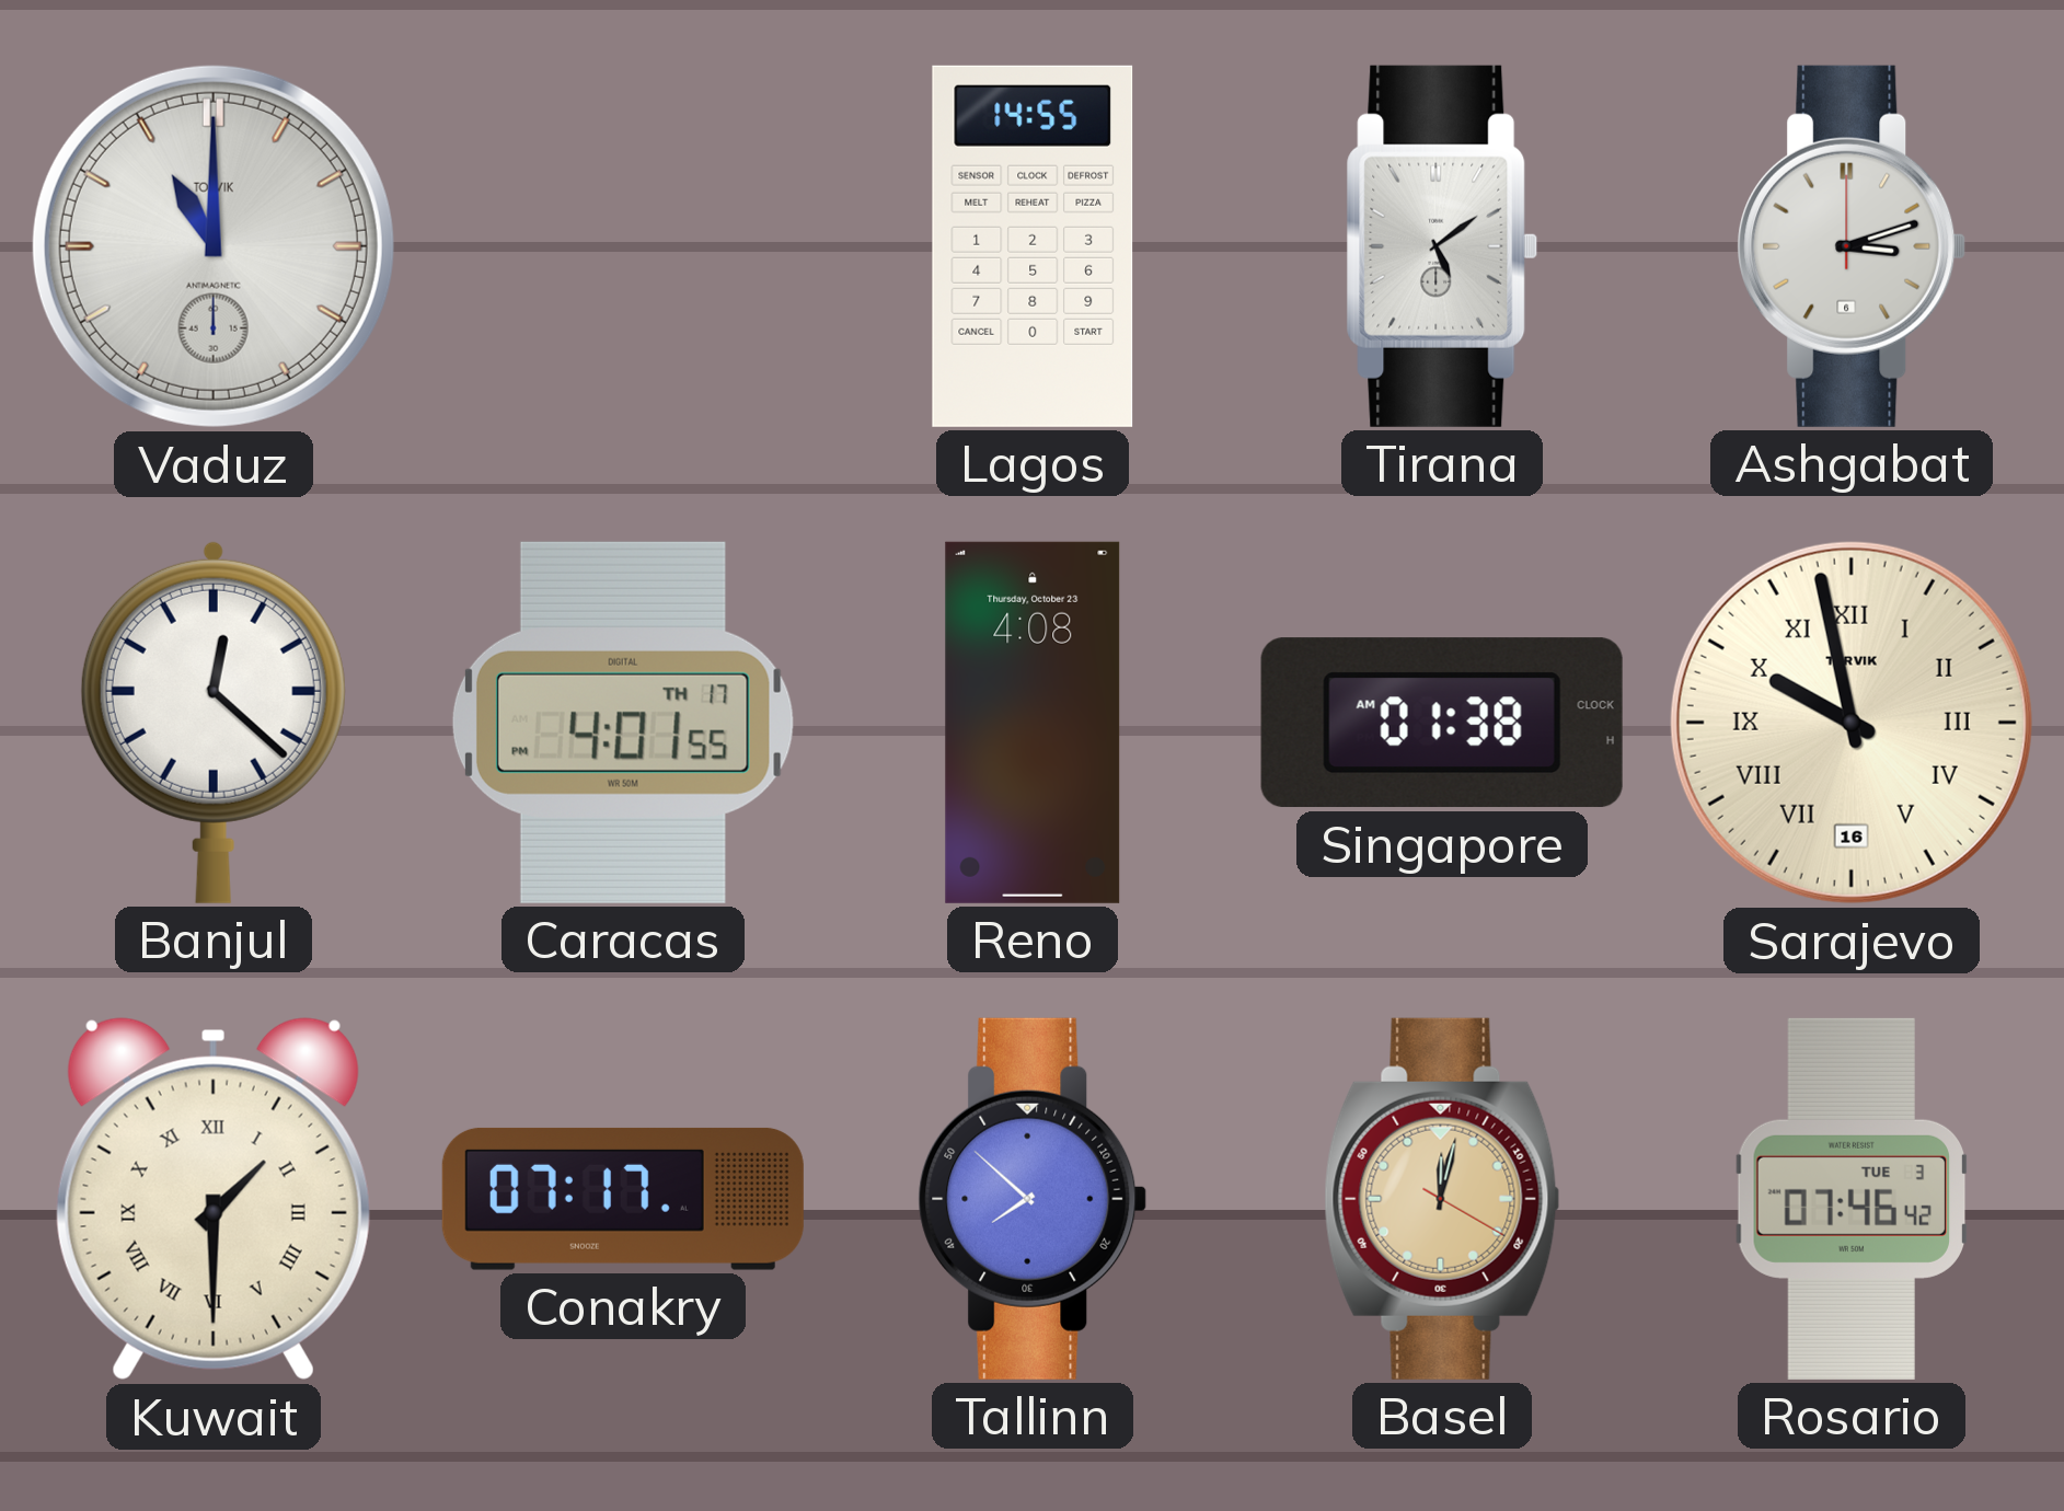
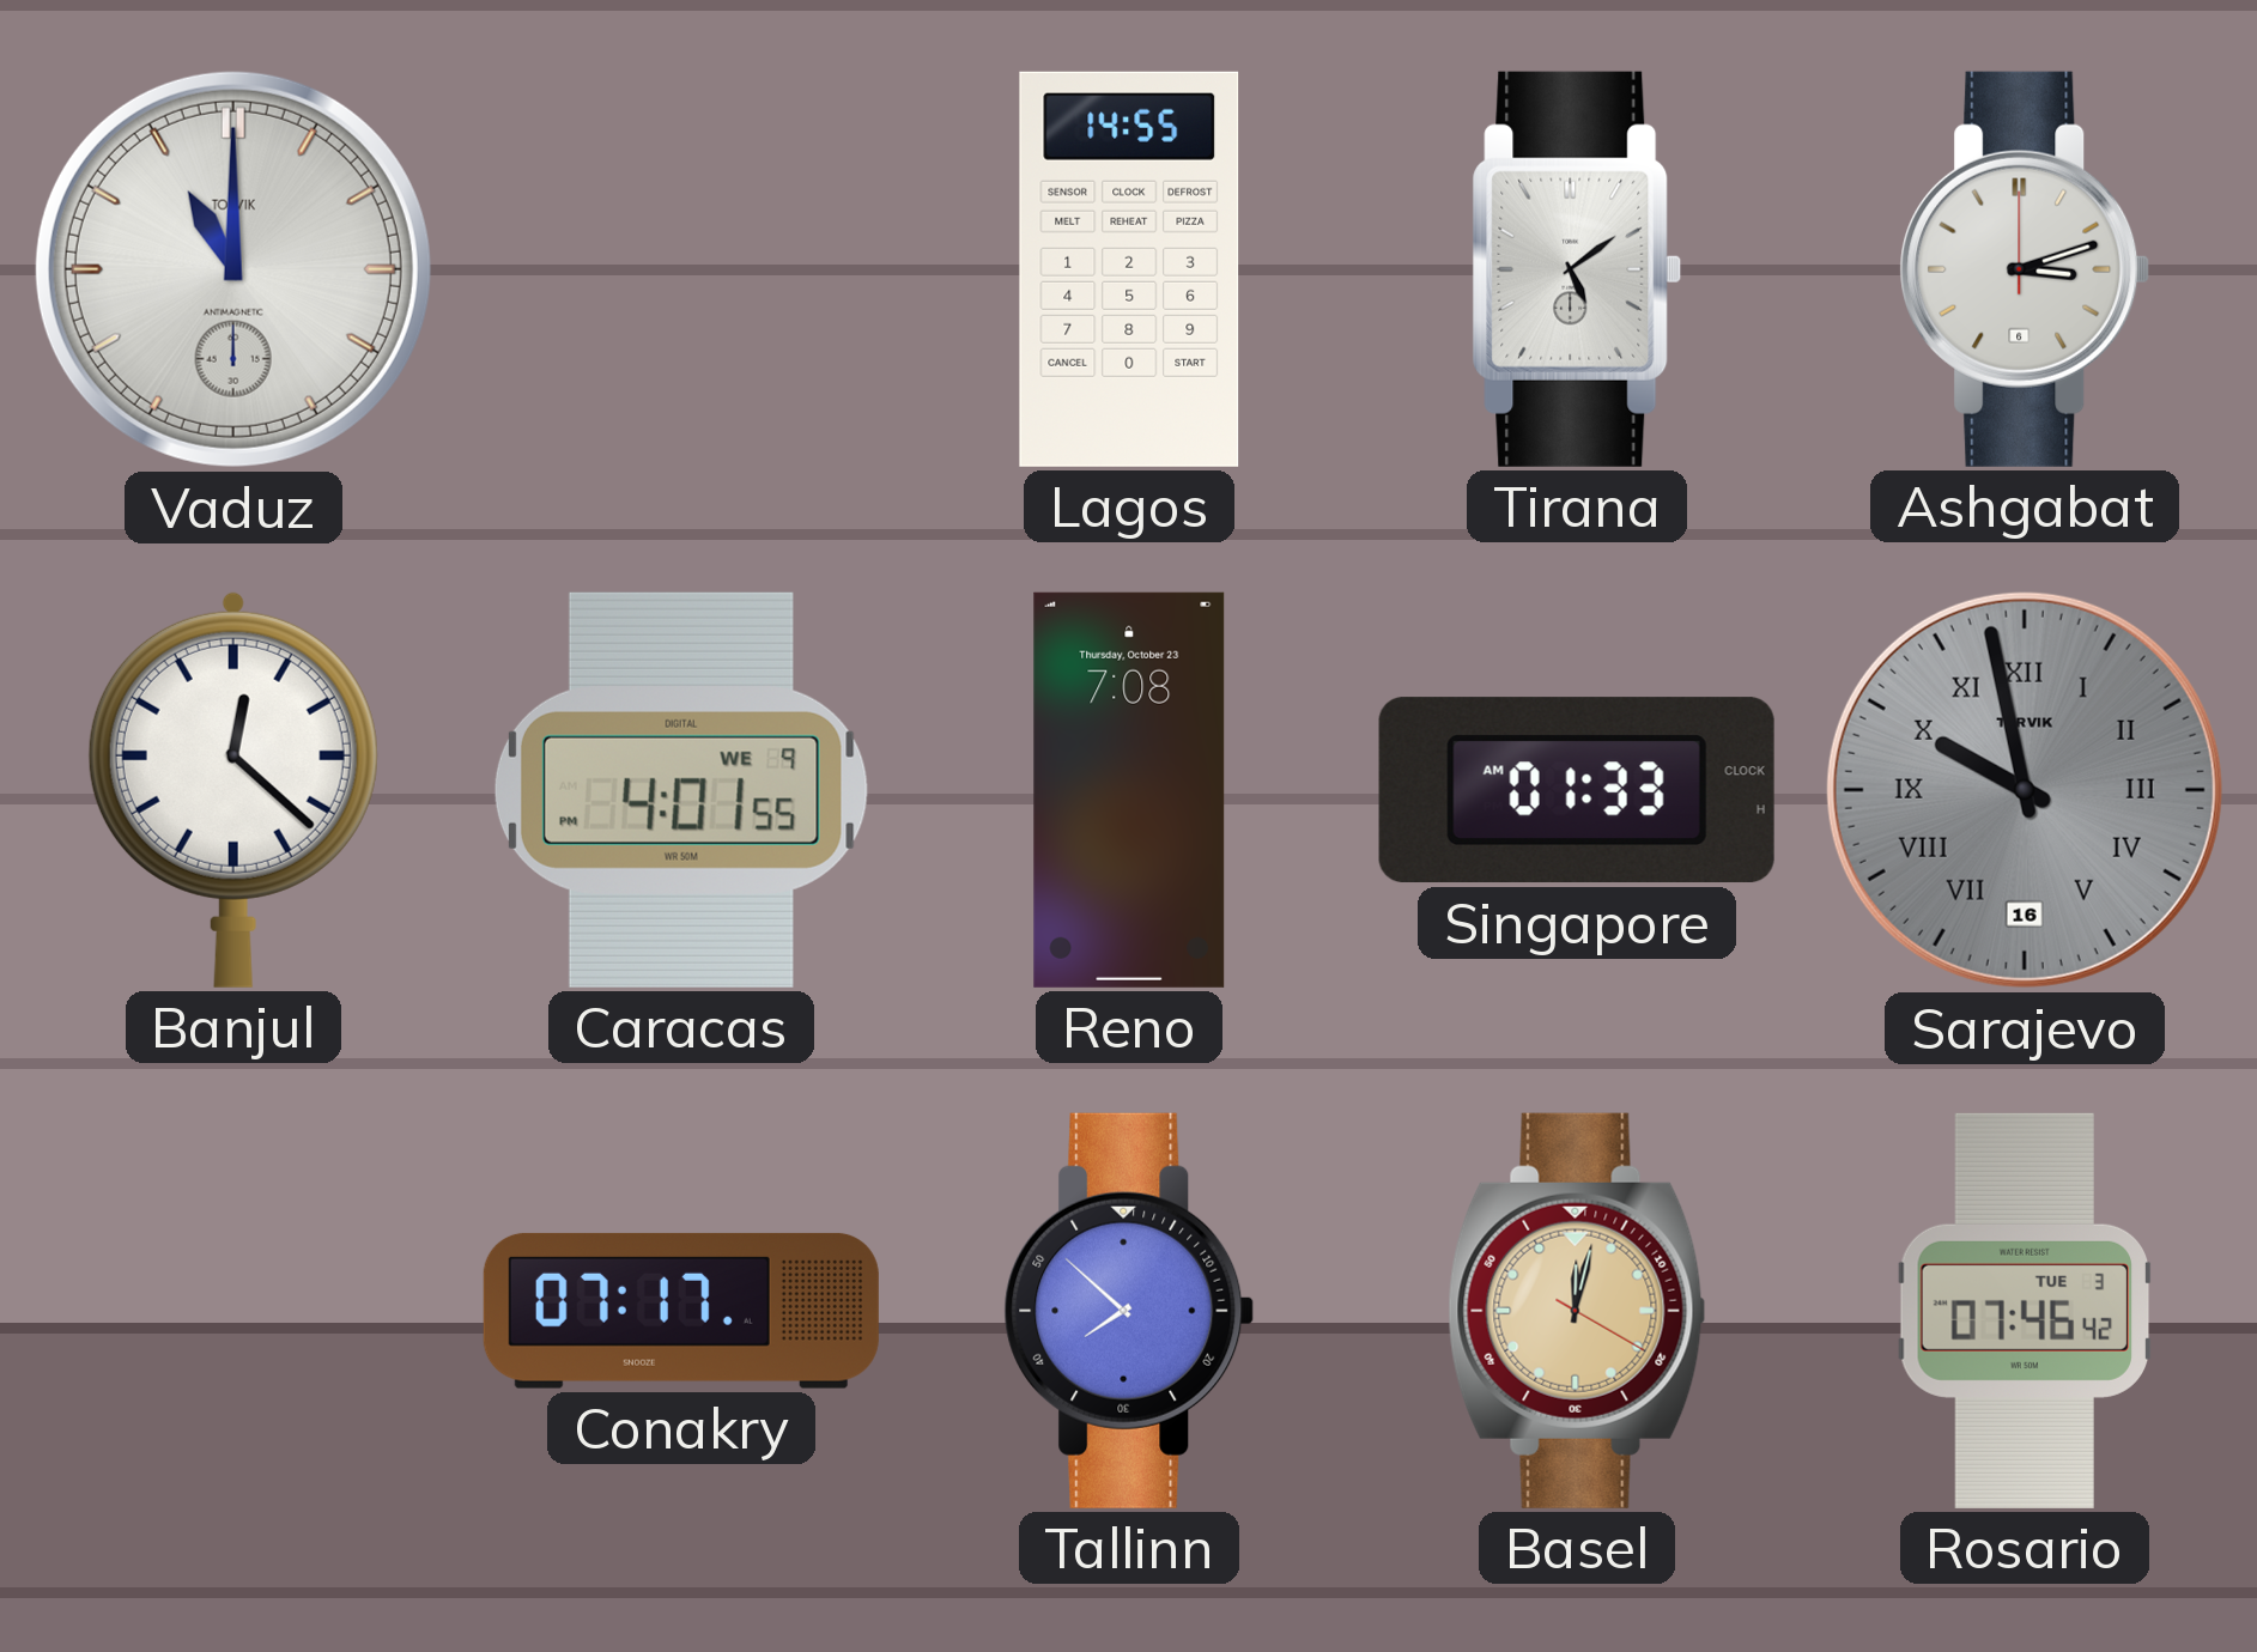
Caracas date: TH 17 -> WE 9
Reno: 4:08 -> 7:08
Singapore: 01:38 -> 01:33
Sarajevo dial: cream -> grey
Kuwait: 1:30 -> none
